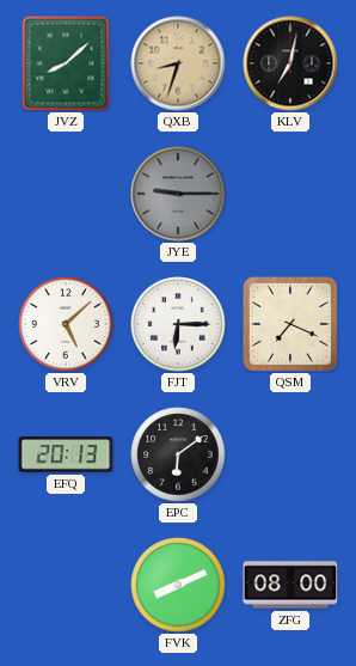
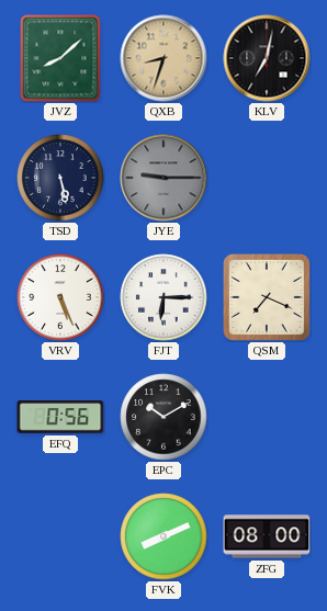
TSD: none -> 5:28
VRV: 5:08 -> 5:26
EFQ: 20:13 -> 0:56
EPC: 6:09 -> 10:10
